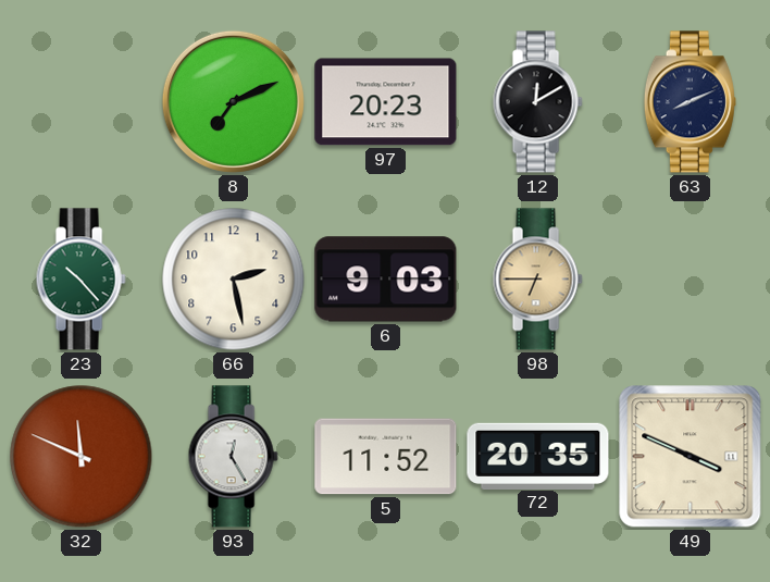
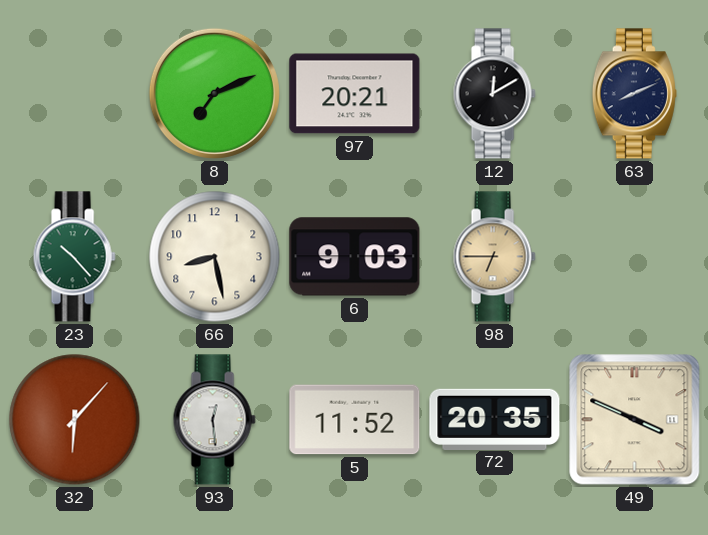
97: 20:23 -> 20:21
66: 2:28 -> 8:28
32: 11:49 -> 6:07
93: 12:25 -> 12:29
